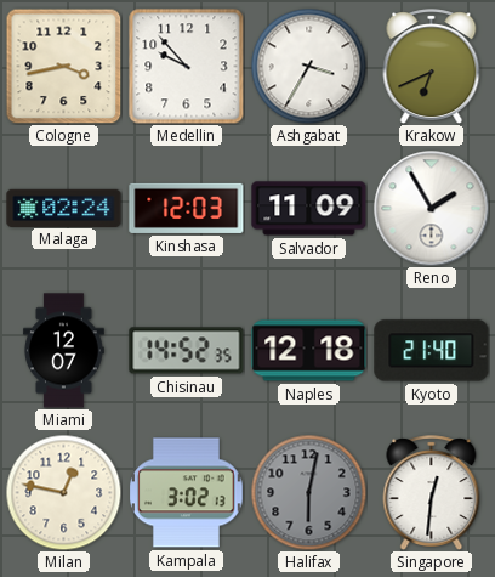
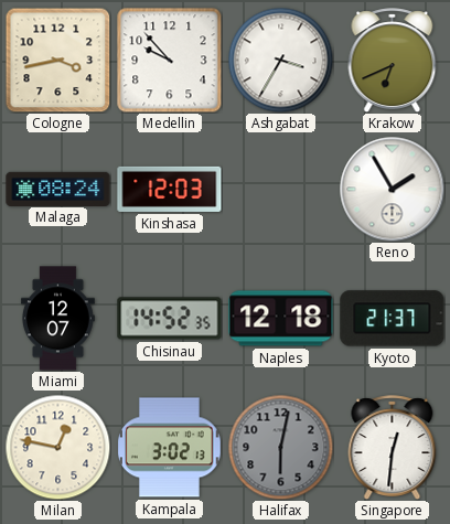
Malaga: 02:24 -> 08:24
Salvador: 11:09 -> none
Kyoto: 21:40 -> 21:37
